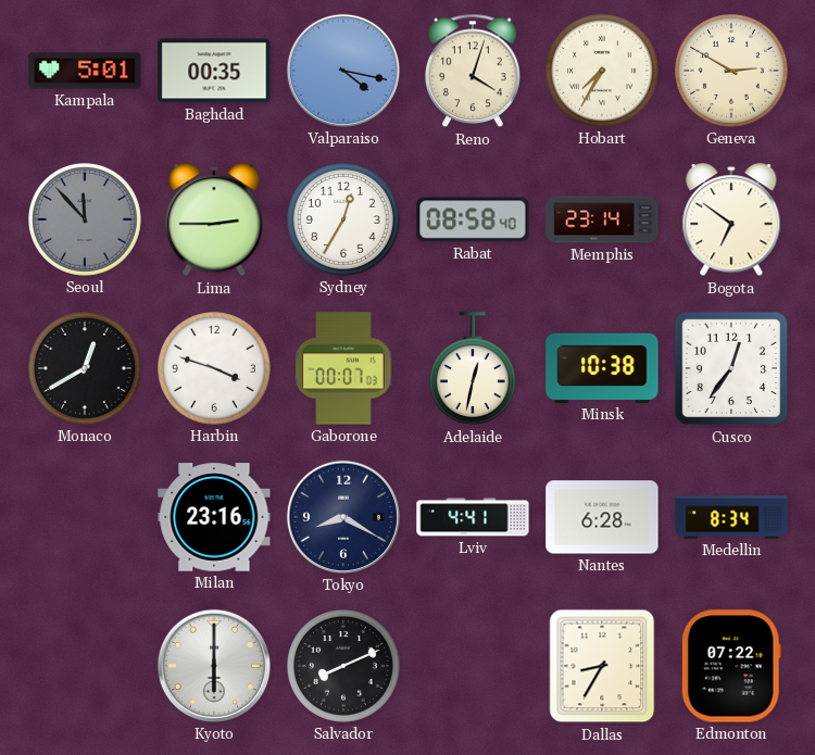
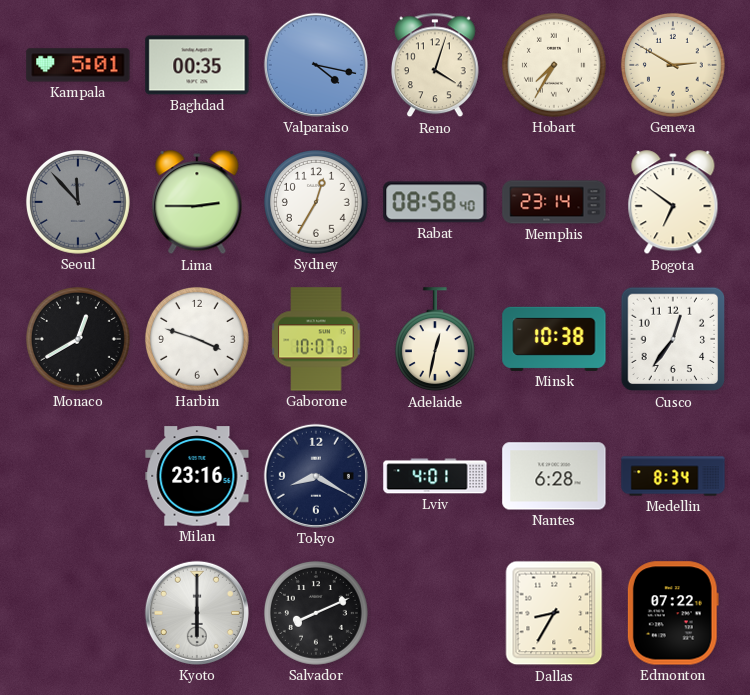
Gaborone: 00:07 -> 10:07
Lviv: 4:41 -> 4:01
